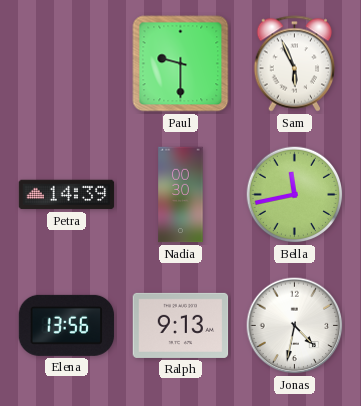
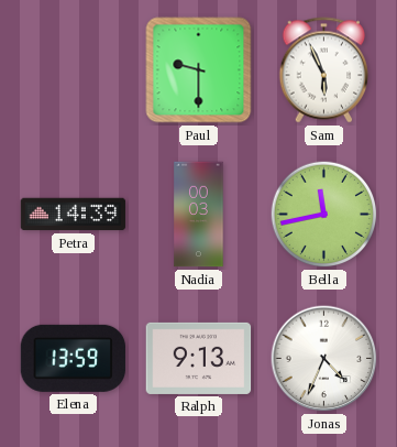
Nadia: 00:30 -> 00:03
Elena: 13:56 -> 13:59
Jonas: 4:32 -> 4:34
